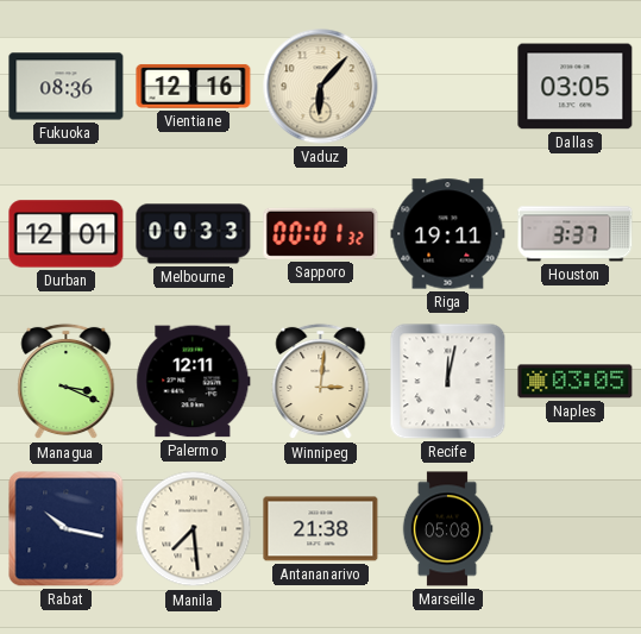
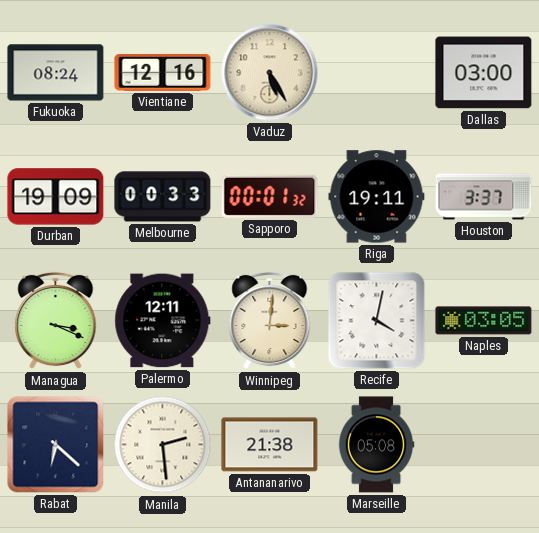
Fukuoka: 08:36 -> 08:24
Vaduz: 6:07 -> 5:25
Dallas: 03:05 -> 03:00
Durban: 12:01 -> 19:09
Recife: 12:02 -> 4:02
Rabat: 10:17 -> 6:22
Manila: 7:29 -> 2:29
